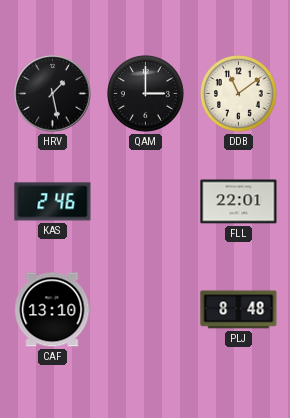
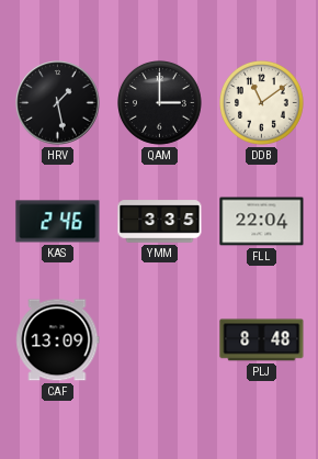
YMM: none -> 3:35
FLL: 22:01 -> 22:04
CAF: 13:10 -> 13:09
